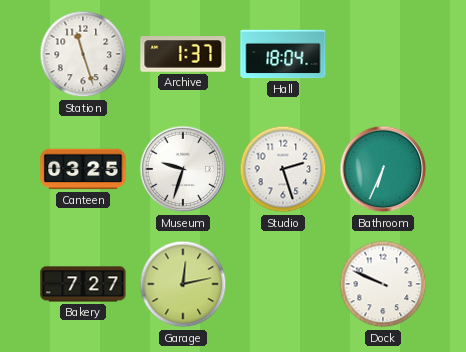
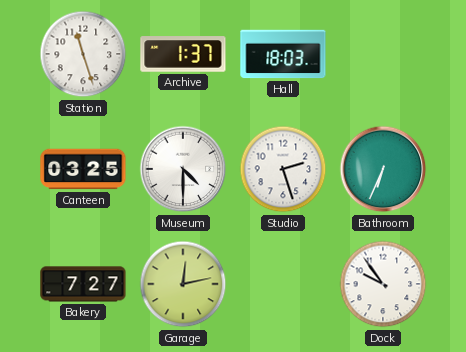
Hall: 18:04 -> 18:03
Museum: 9:33 -> 4:30
Dock: 9:49 -> 9:54
